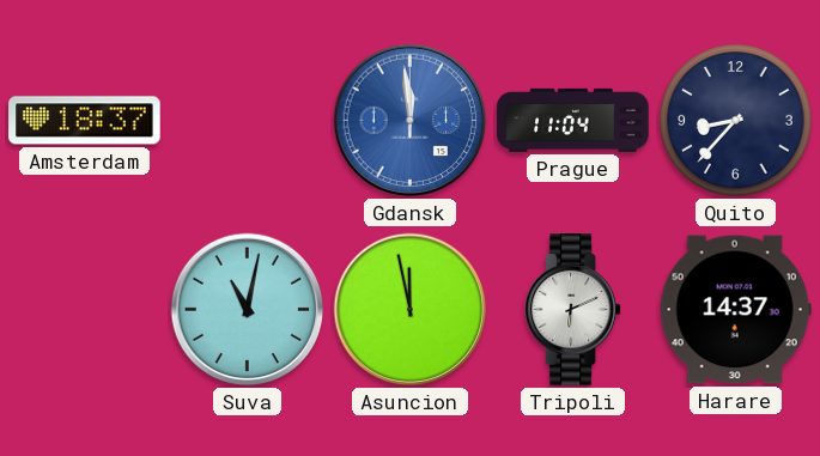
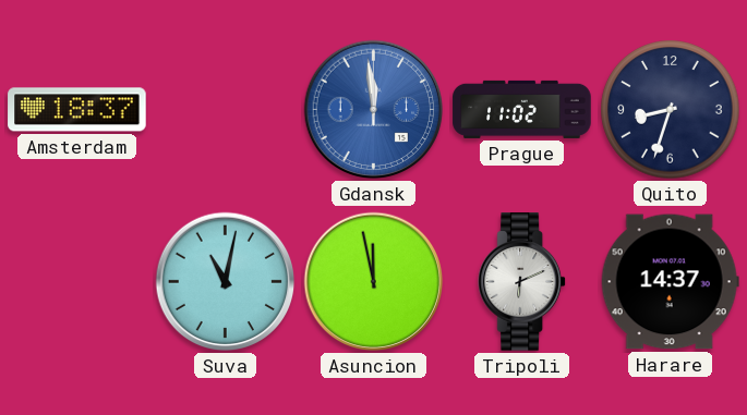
Prague: 11:04 -> 11:02
Quito: 8:37 -> 8:33
